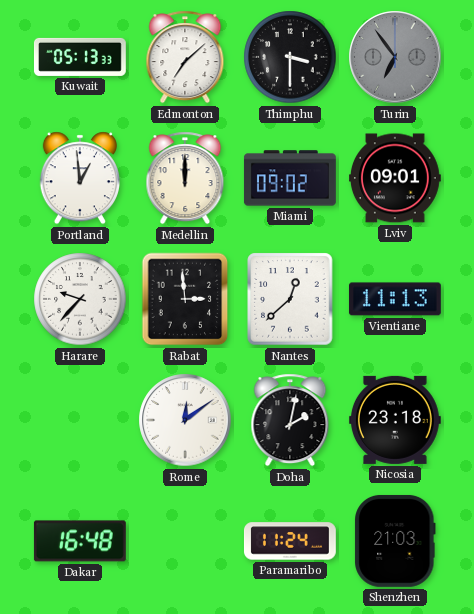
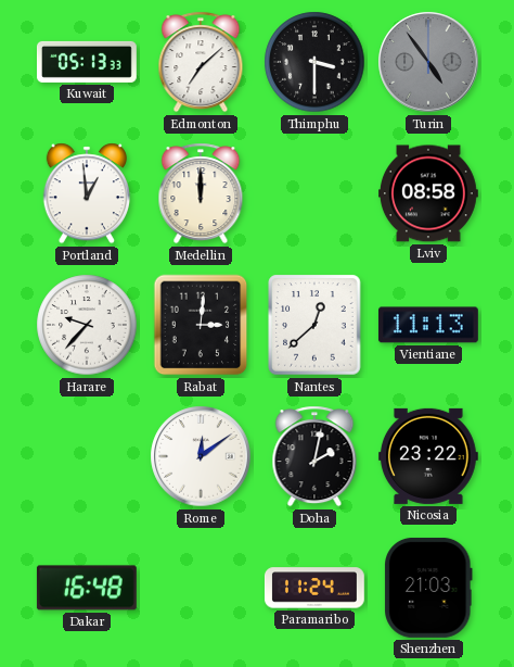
Turin: 6:54 -> 4:54
Miami: 09:02 -> none
Lviv: 09:01 -> 08:58
Rabat: 2:59 -> 3:01
Nicosia: 23:18 -> 23:22
